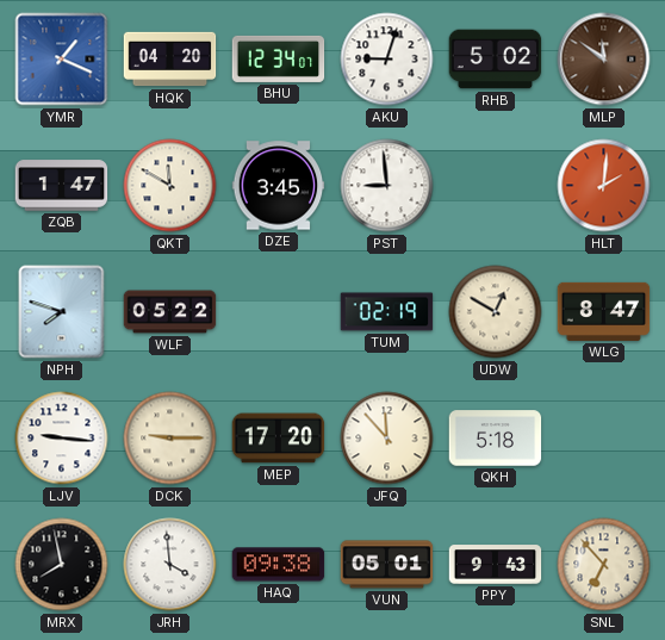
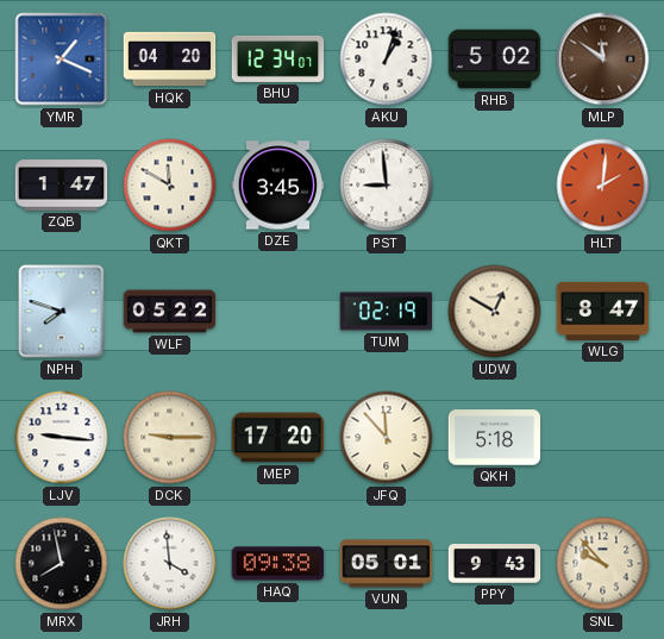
AKU: 9:03 -> 1:03
SNL: 6:53 -> 9:53
